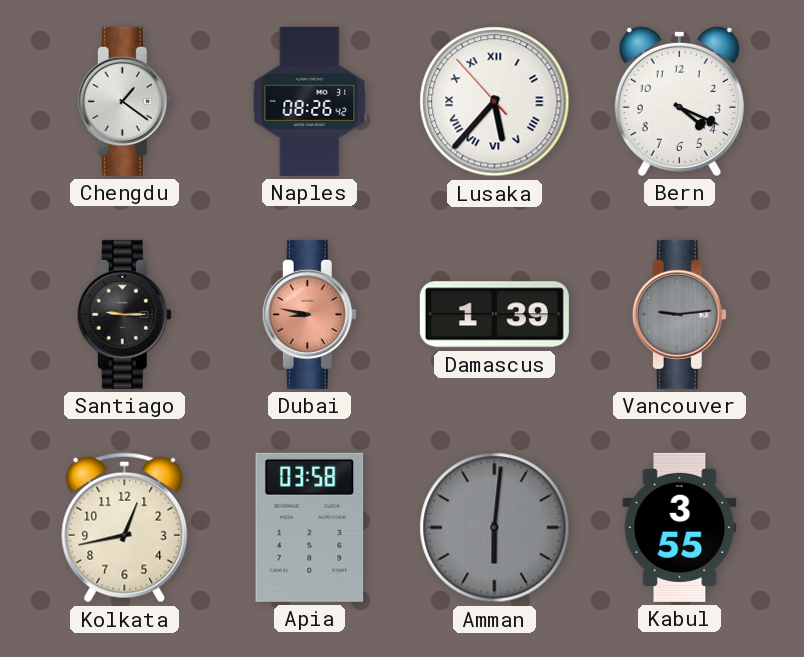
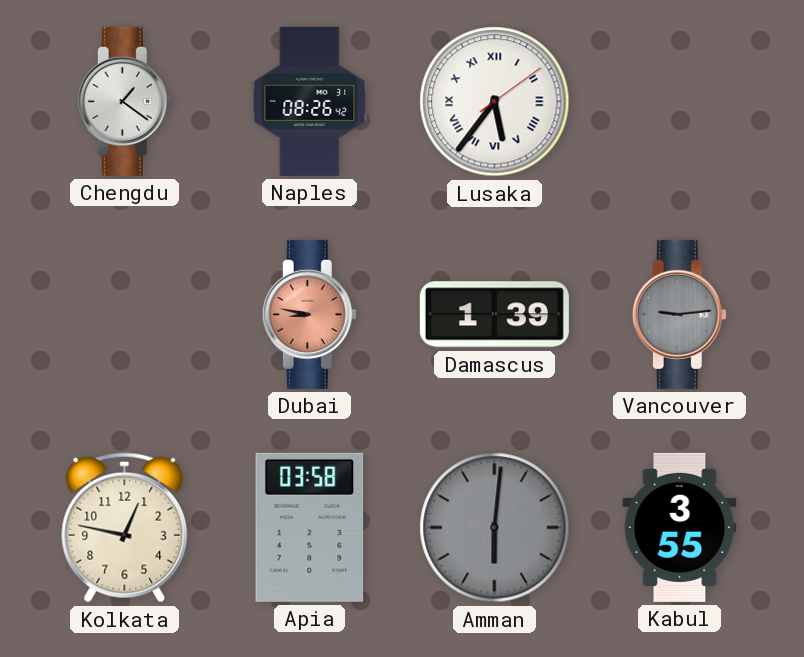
Lusaka: 5:36:53 -> 5:36:09
Bern: 4:19 -> none
Santiago: 9:15 -> none
Kolkata: 12:43 -> 12:47
